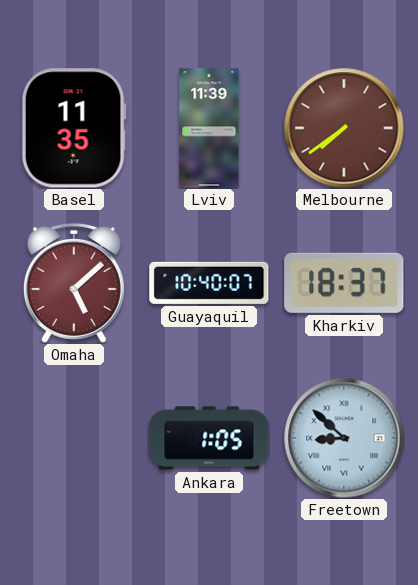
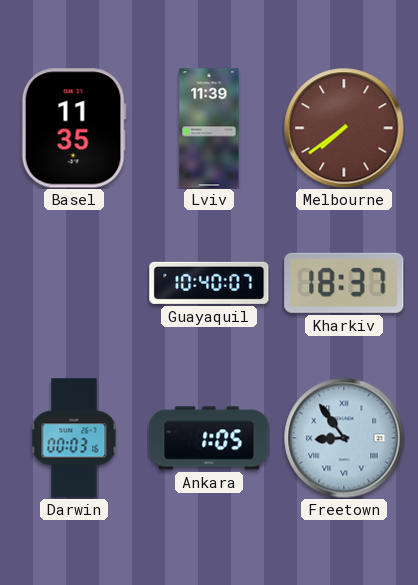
Omaha: 5:08 -> none
Darwin: none -> 00:03
Freetown: 8:52 -> 8:54
